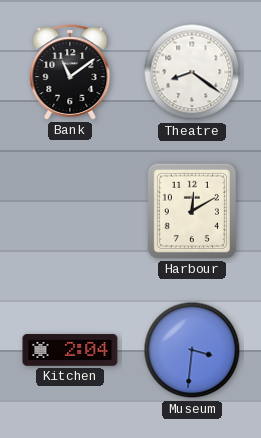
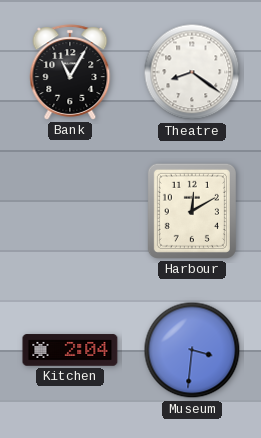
Bank: 11:09 -> 11:05
